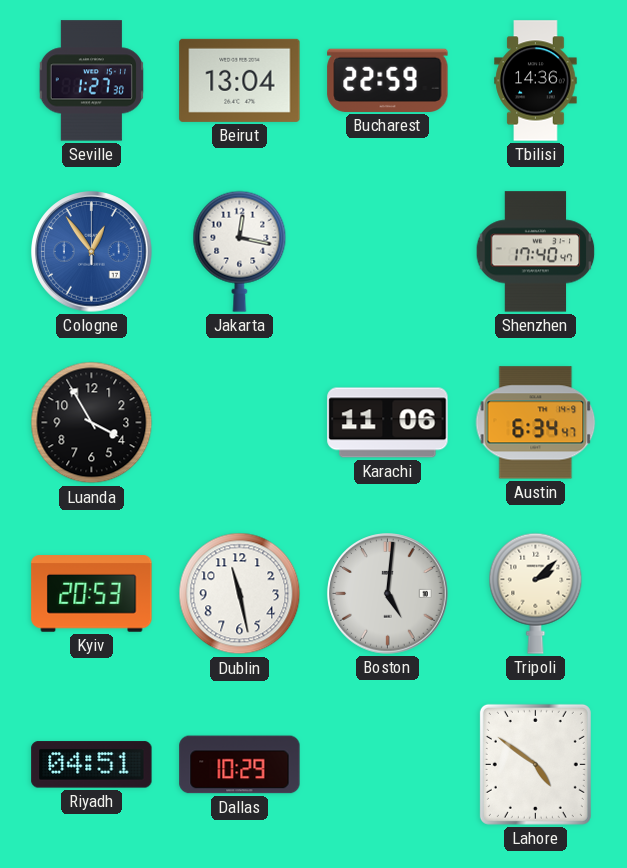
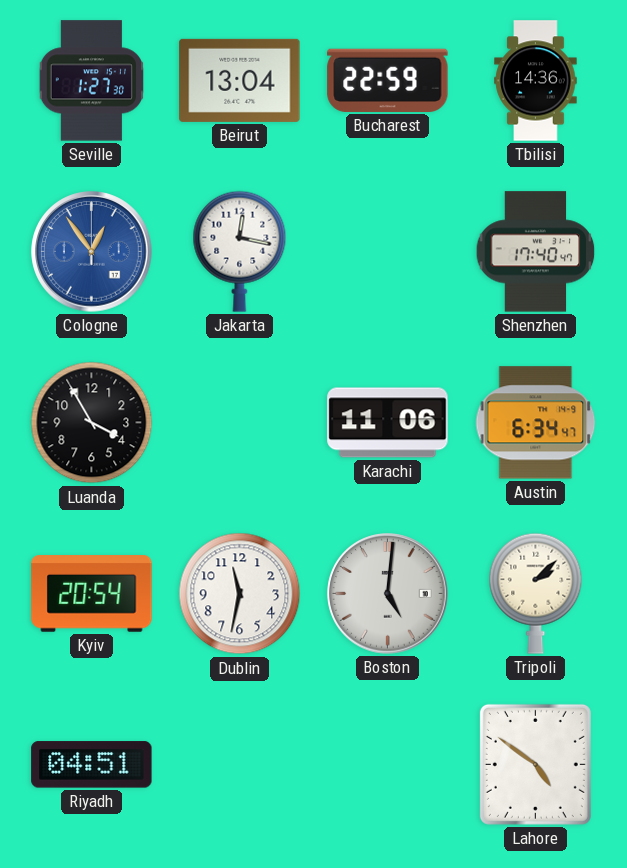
Kyiv: 20:53 -> 20:54
Dublin: 11:28 -> 11:32
Dallas: 10:29 -> none
